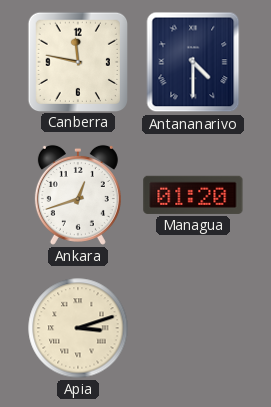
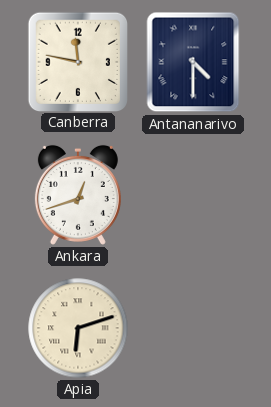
Managua: 01:20 -> none
Apia: 3:12 -> 6:12
